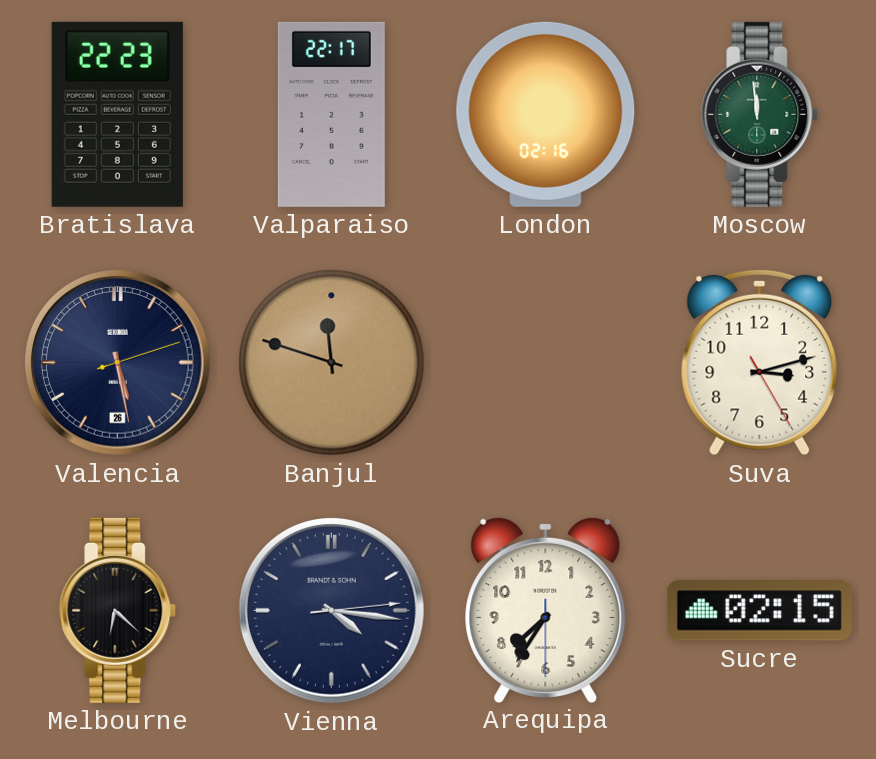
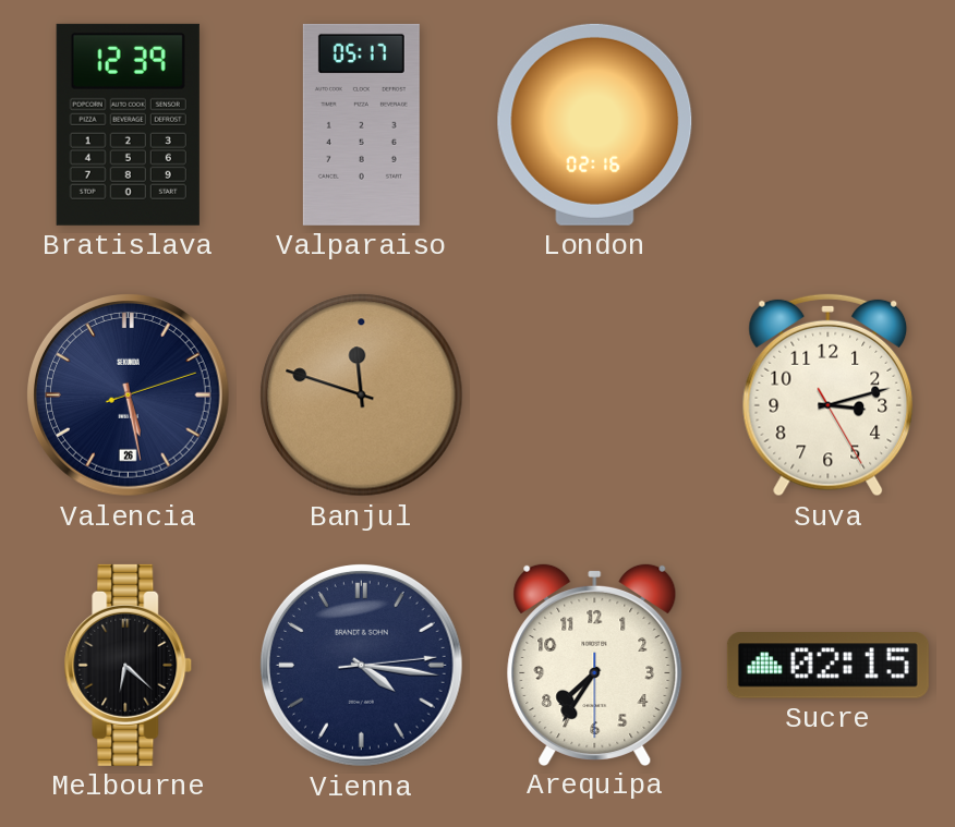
Bratislava: 22:23 -> 12:39
Valparaiso: 22:17 -> 05:17
Moscow: 11:59 -> none
